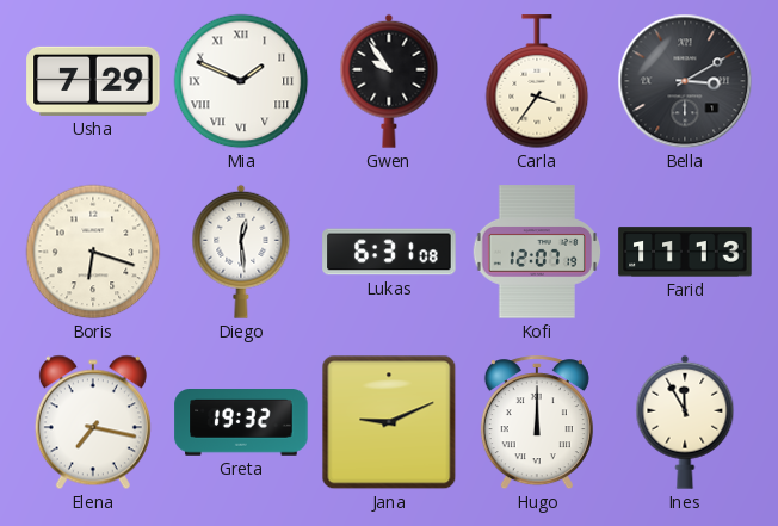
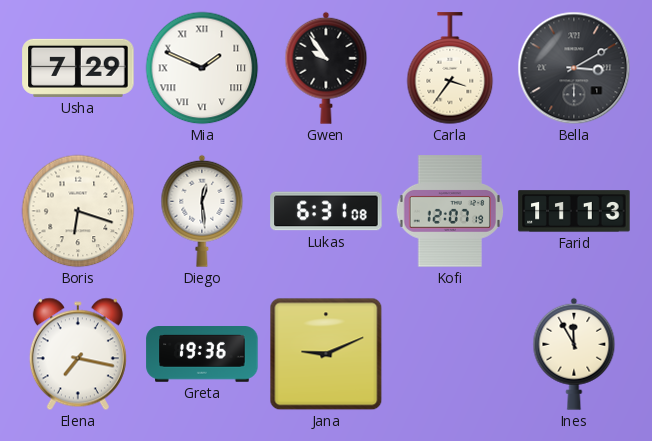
Greta: 19:32 -> 19:36
Hugo: 12:00 -> none
